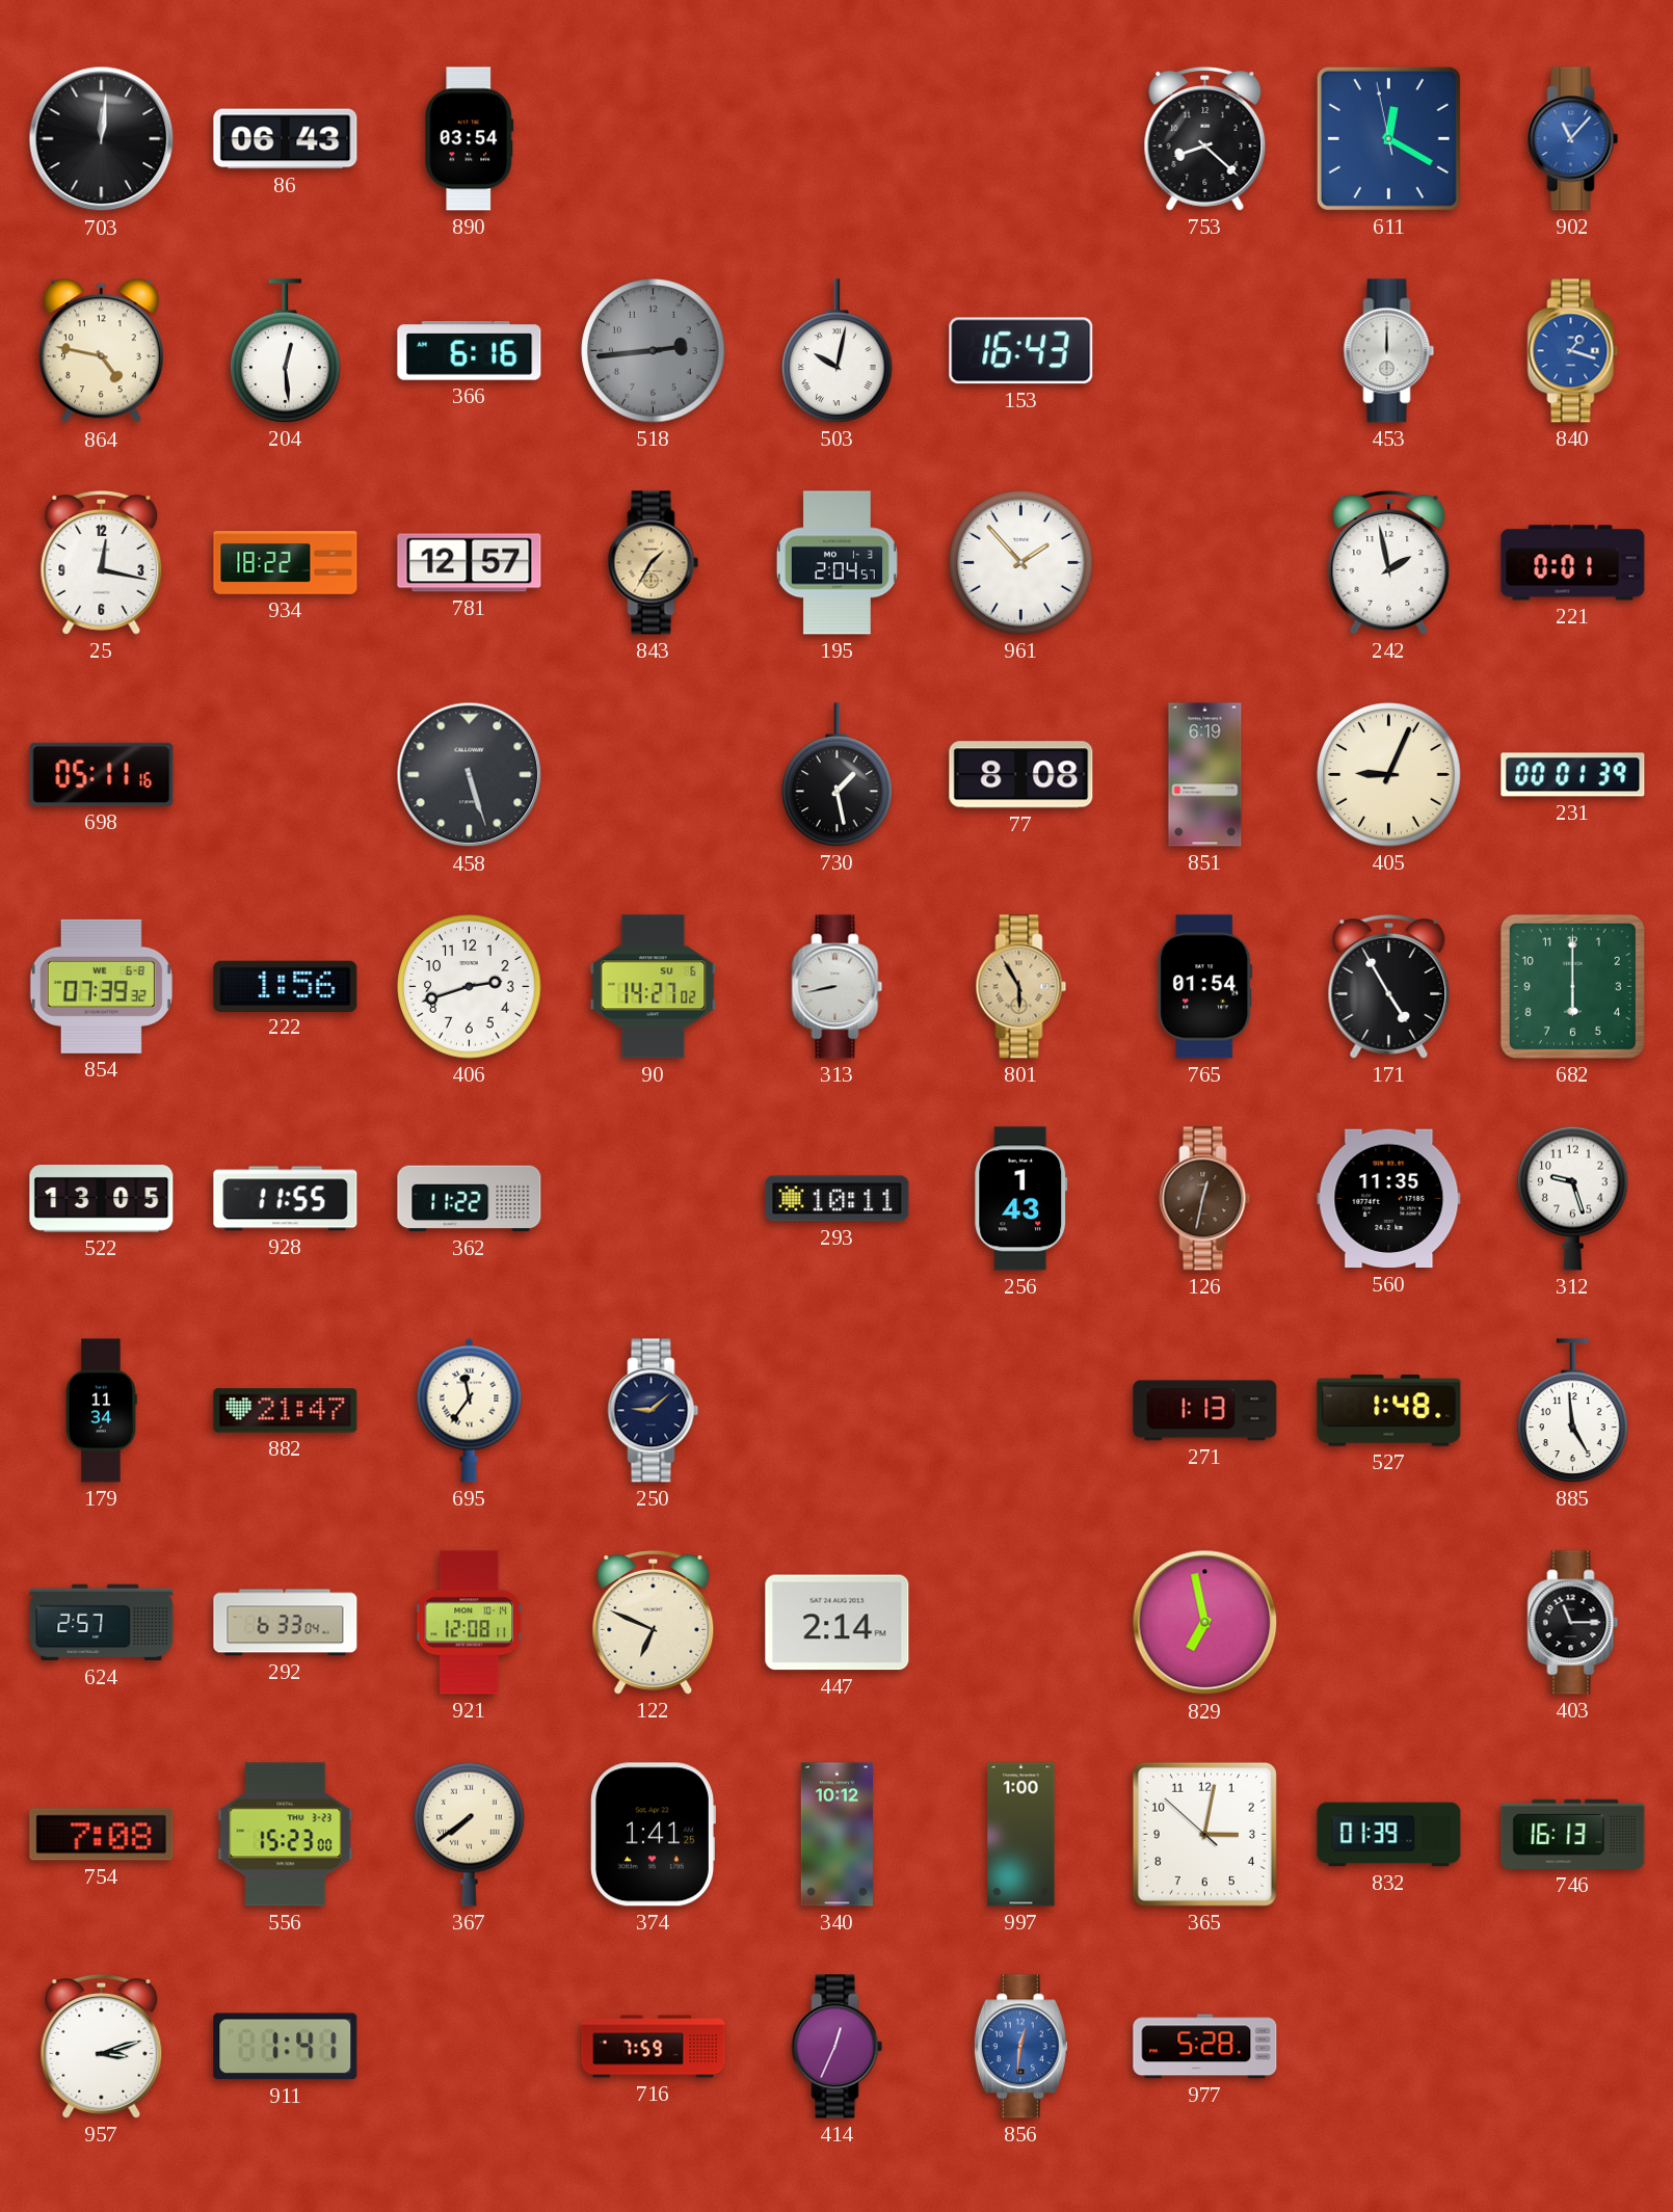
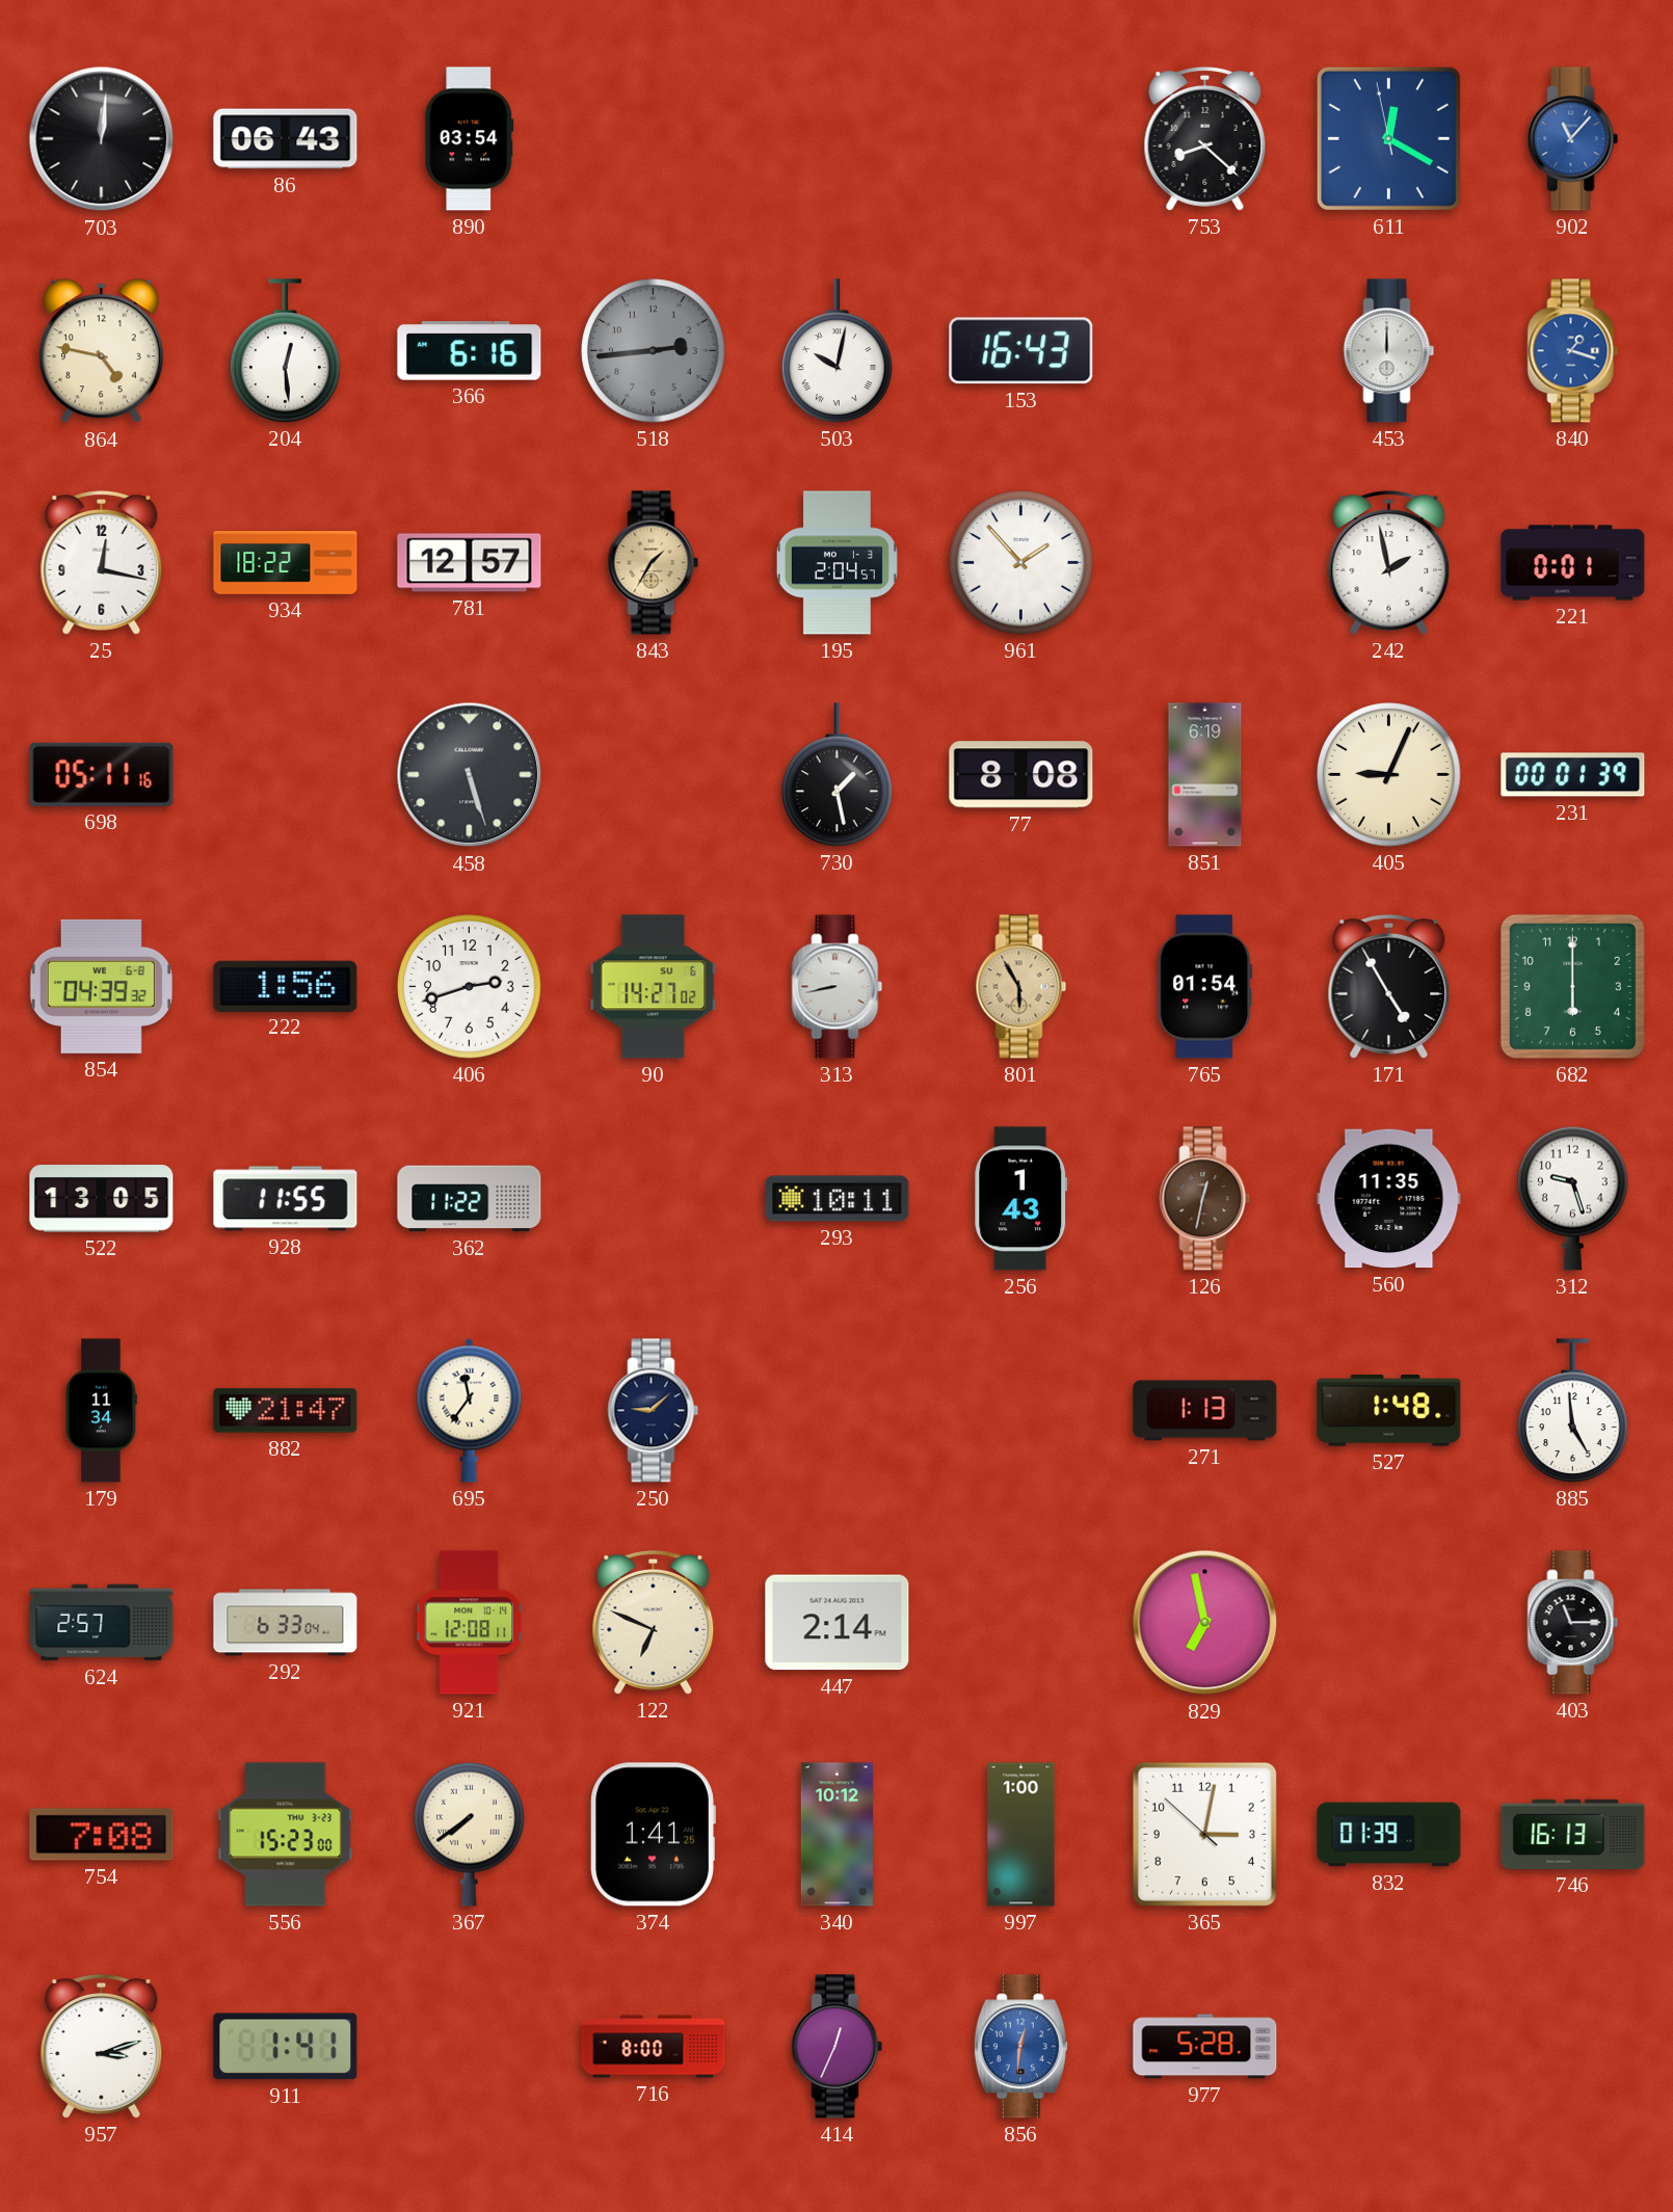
854: 07:39 -> 04:39
716: 7:59 -> 8:00
